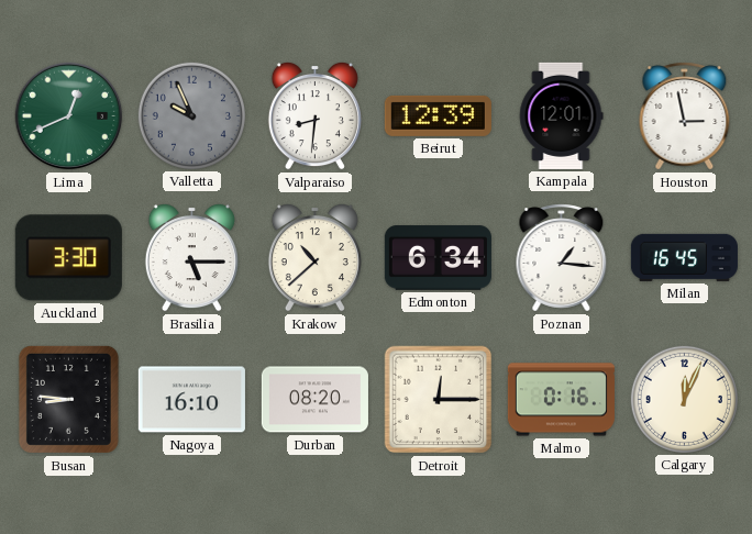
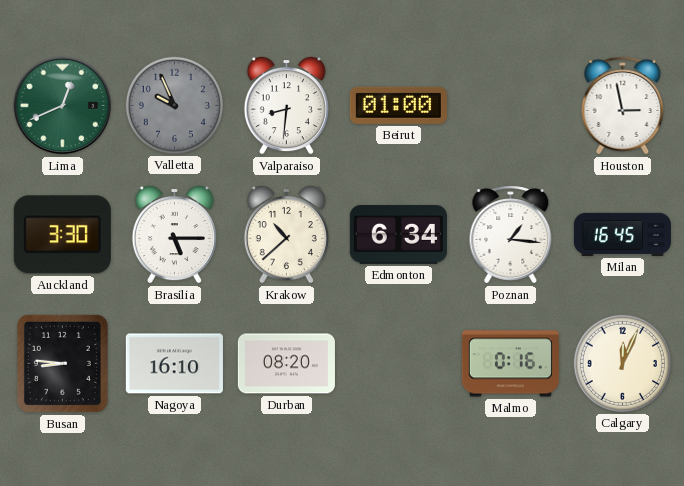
Beirut: 12:39 -> 01:00
Kampala: 12:01 -> none
Detroit: 12:15 -> none
